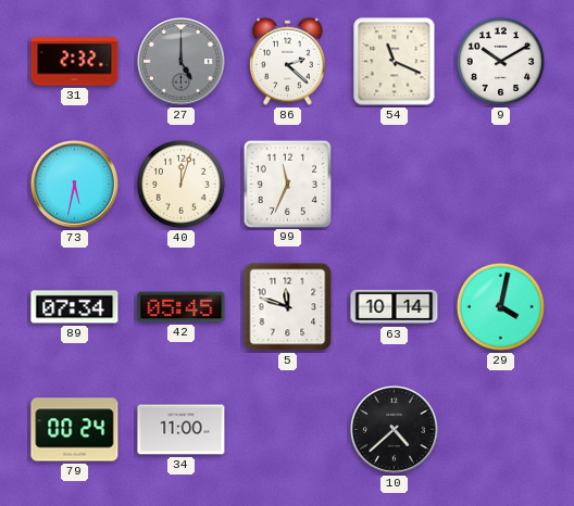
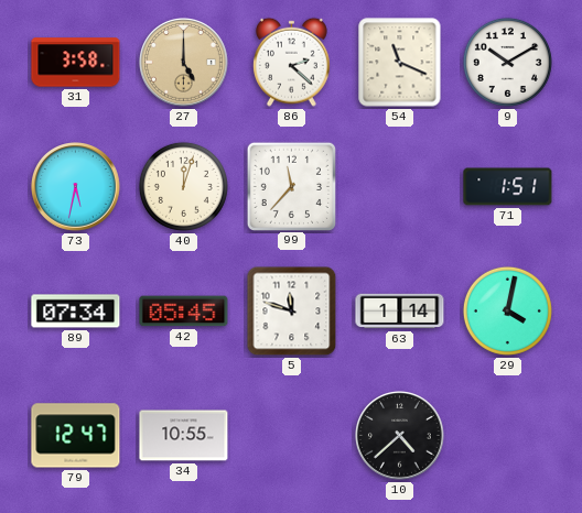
31: 2:32 -> 3:58
27 dial: grey -> champagne
99: 11:34 -> 11:37
71: none -> 1:51
63: 10:14 -> 1:14
79: 00:24 -> 12:47
34: 11:00 -> 10:55
